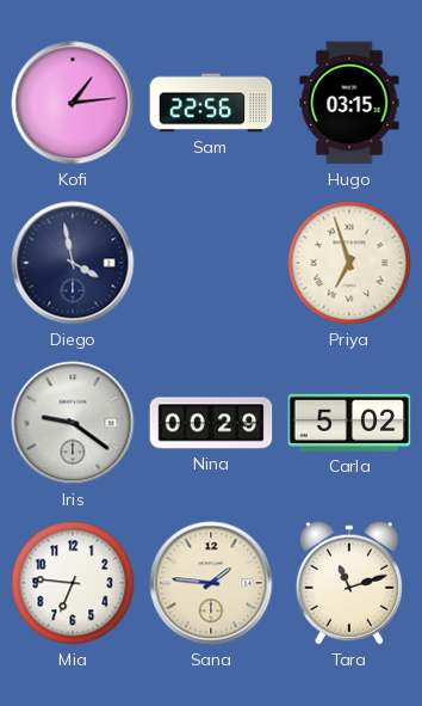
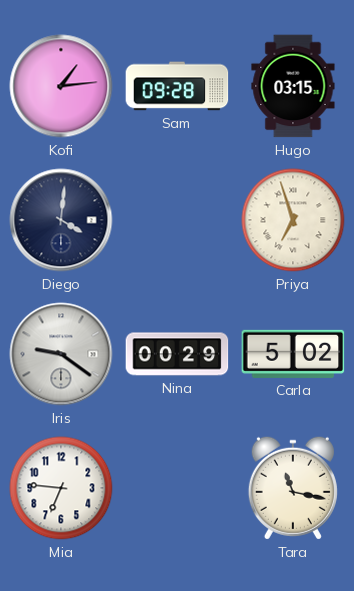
Sam: 22:56 -> 09:28
Diego: 3:58 -> 4:01
Sana: 1:46 -> none
Tara: 11:12 -> 11:17
